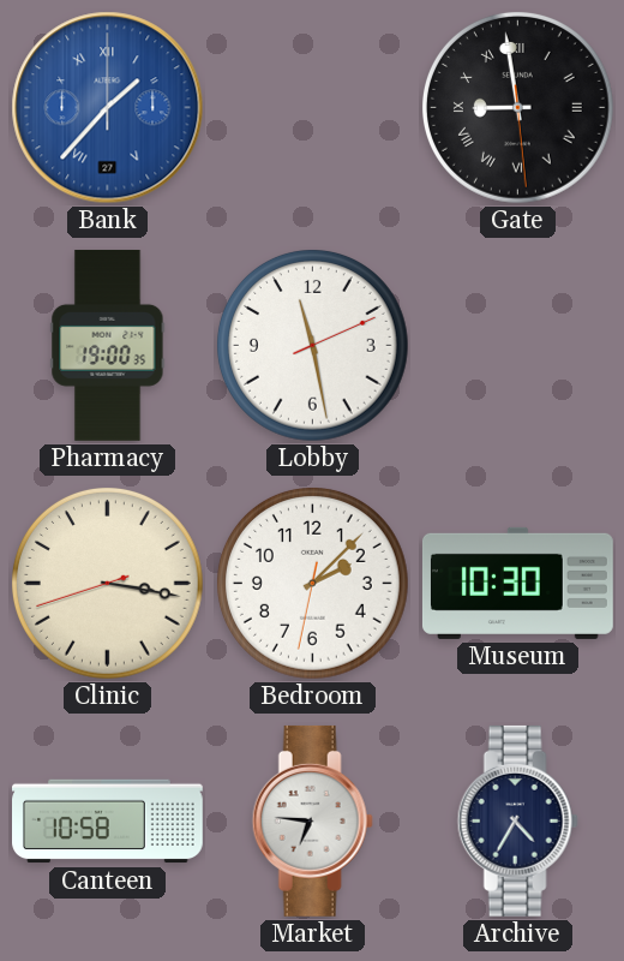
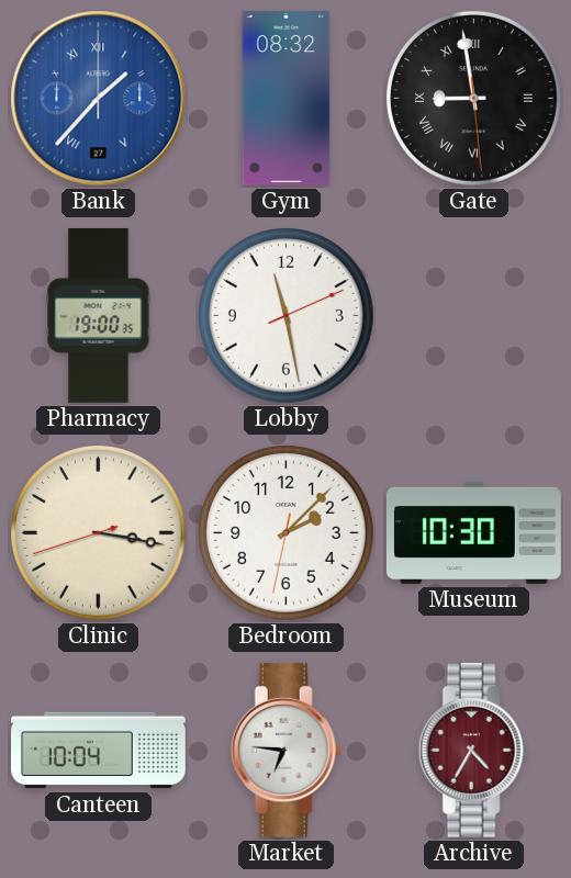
Gym: none -> 08:32
Canteen: 10:58 -> 10:04
Archive dial: navy -> burgundy
